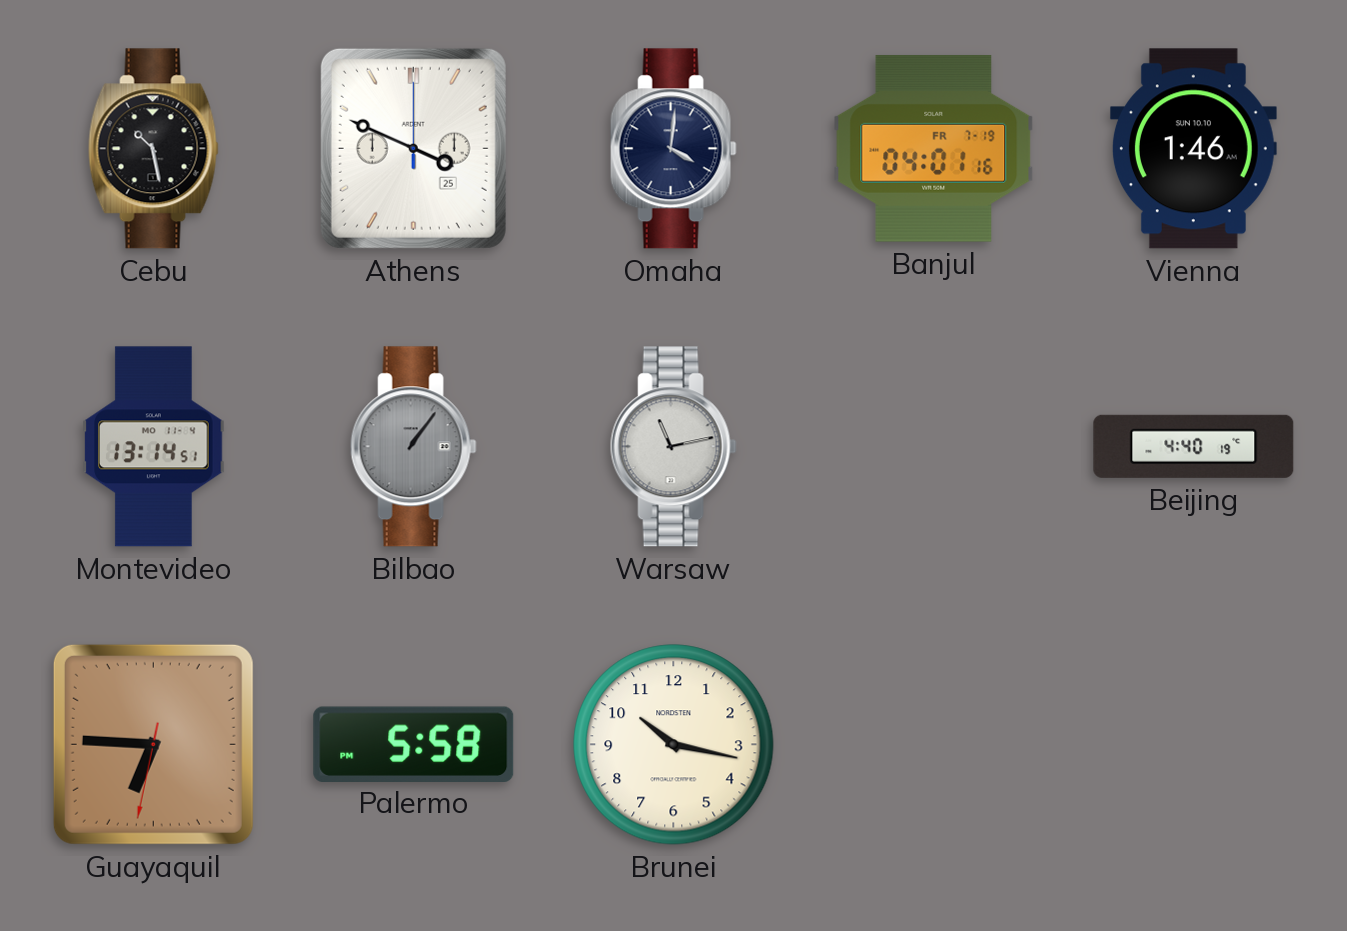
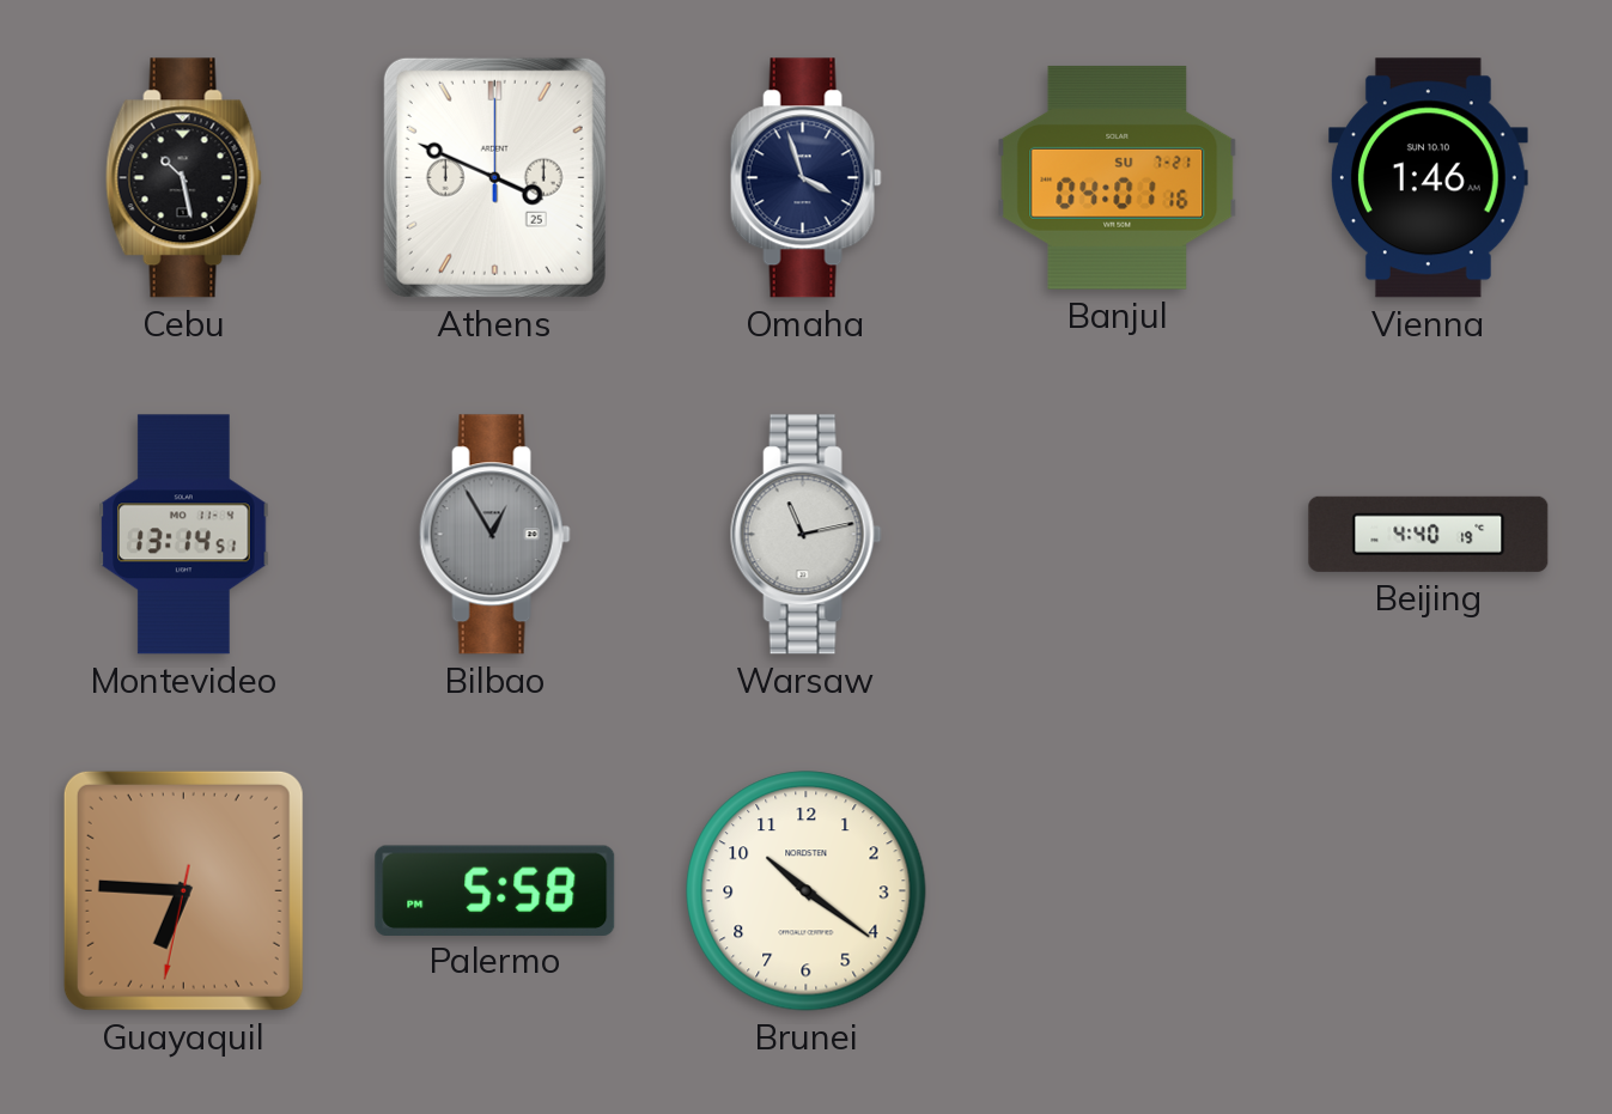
Omaha: 4:01 -> 3:57
Banjul date: FR 7-19 -> SU 7-21
Bilbao: 1:06 -> 12:55
Brunei: 10:17 -> 10:21
